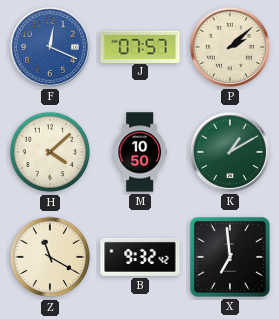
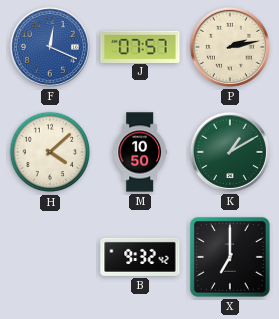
P: 2:08 -> 2:13
Z: 11:20 -> none
X: 6:59 -> 7:00
